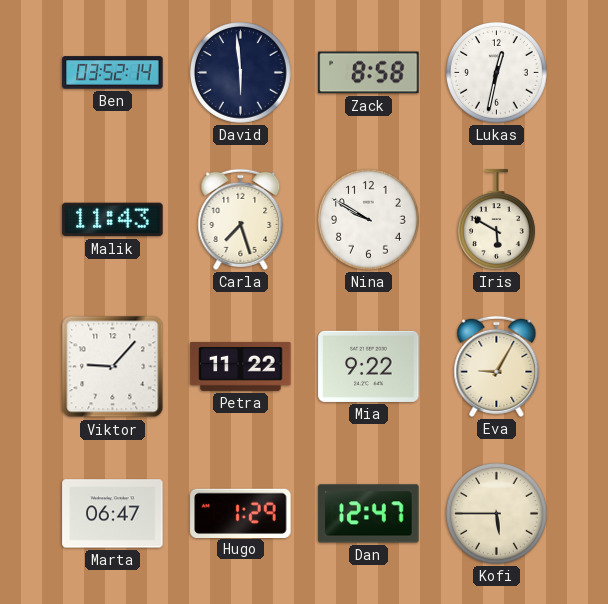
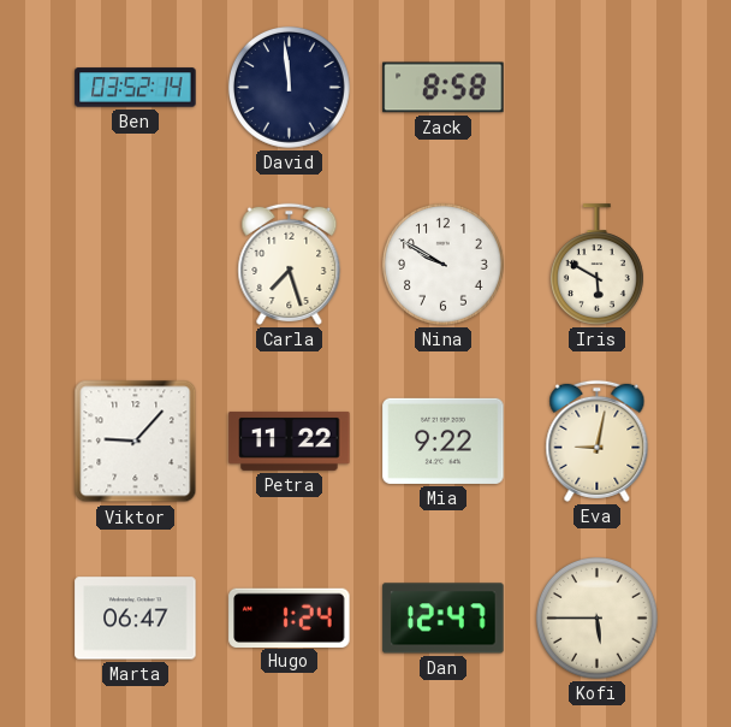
David: 5:59 -> 11:59
Lukas: 12:32 -> none
Malik: 11:43 -> none
Eva: 9:05 -> 9:02
Hugo: 1:29 -> 1:24
